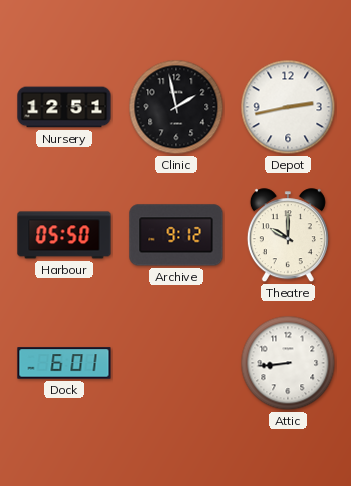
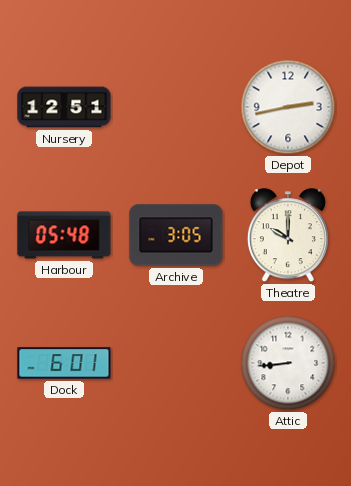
Clinic: 1:58 -> none
Harbour: 05:50 -> 05:48
Archive: 9:12 -> 3:05
